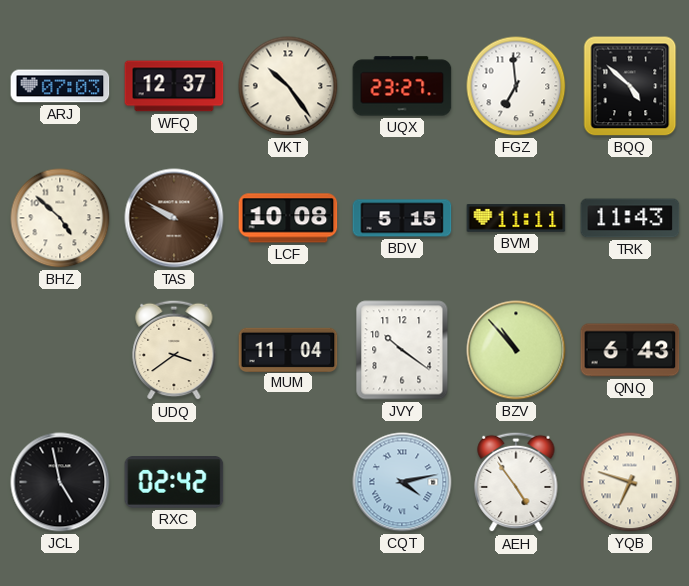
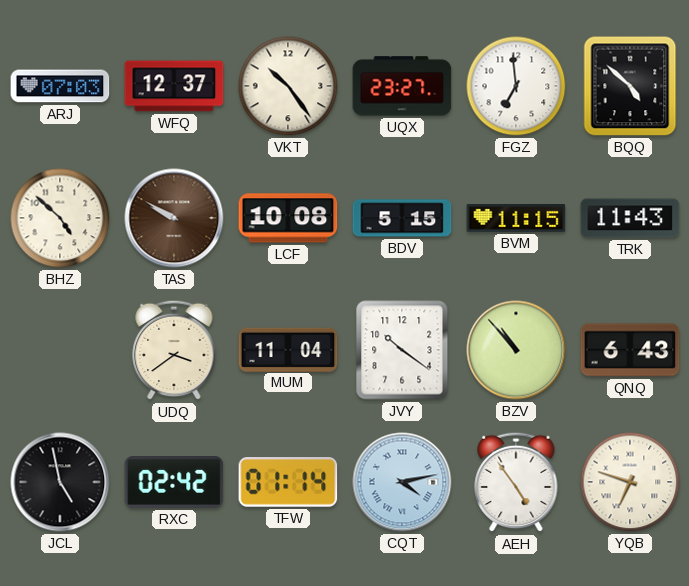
BVM: 11:11 -> 11:15
TFW: none -> 01:14
